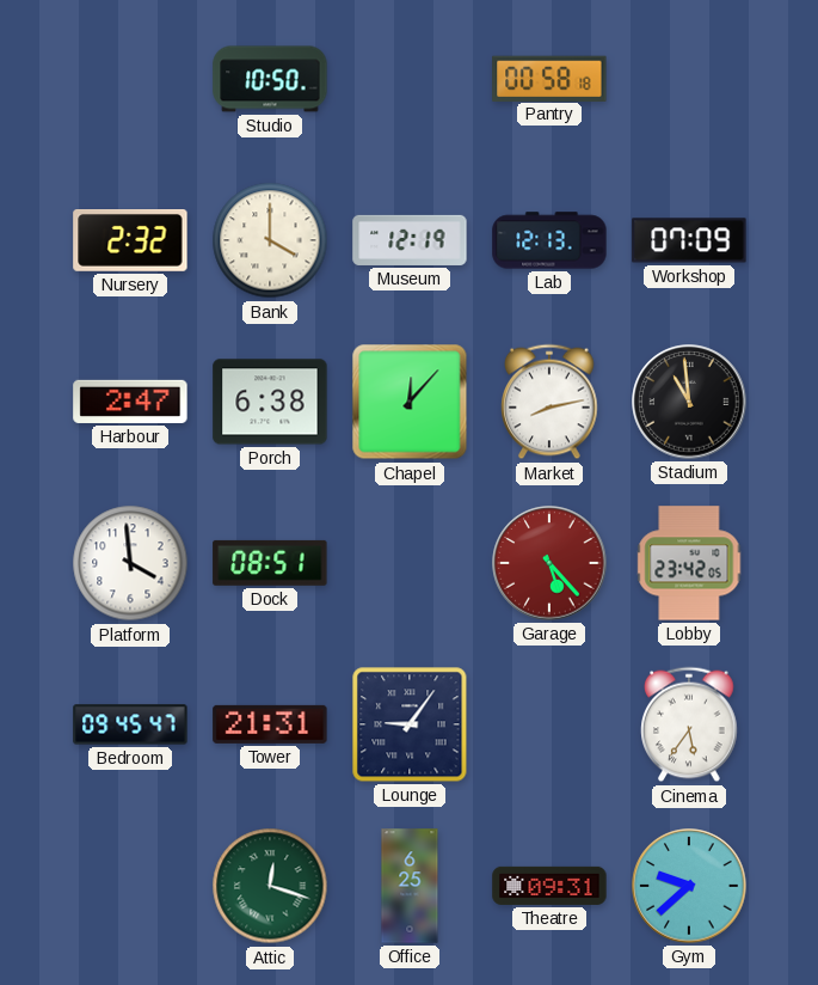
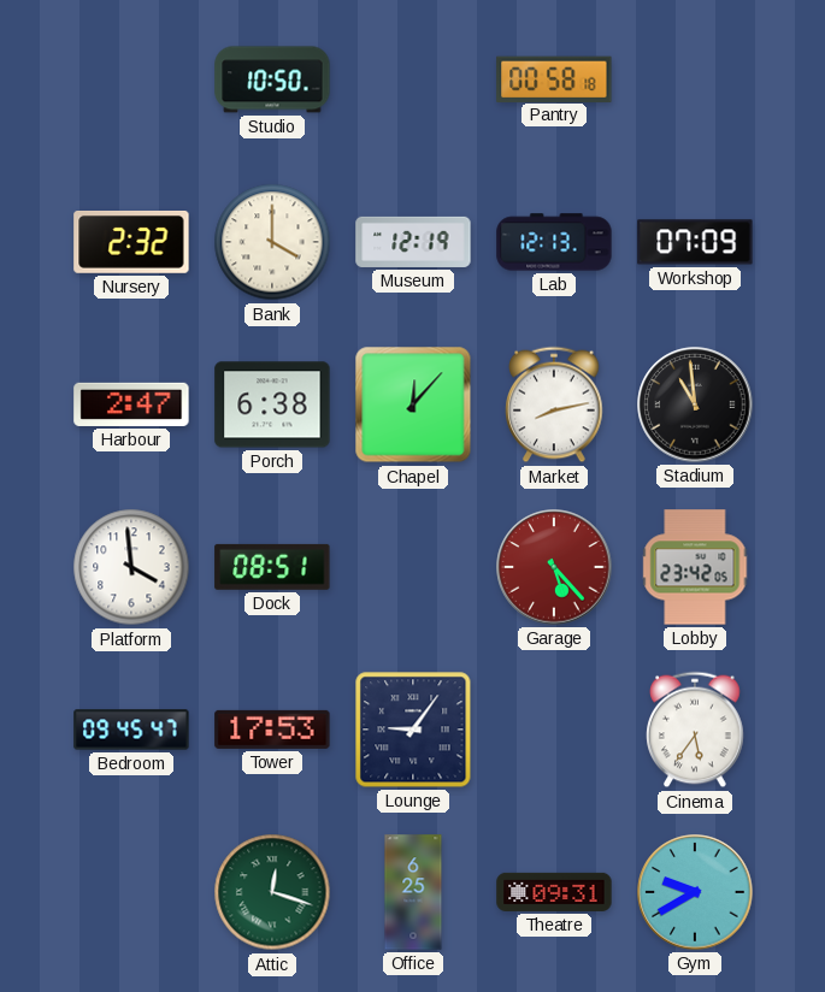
Tower: 21:31 -> 17:53
Gym: 9:38 -> 9:40
